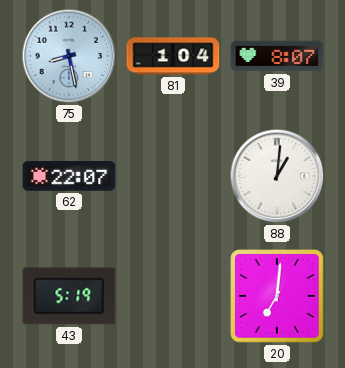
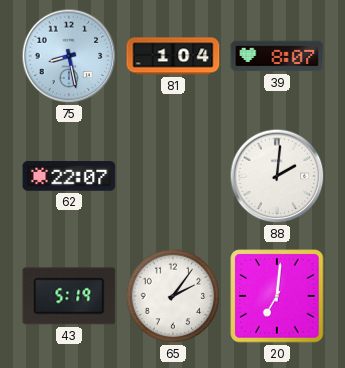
88: 1:01 -> 2:01
65: none -> 2:06
